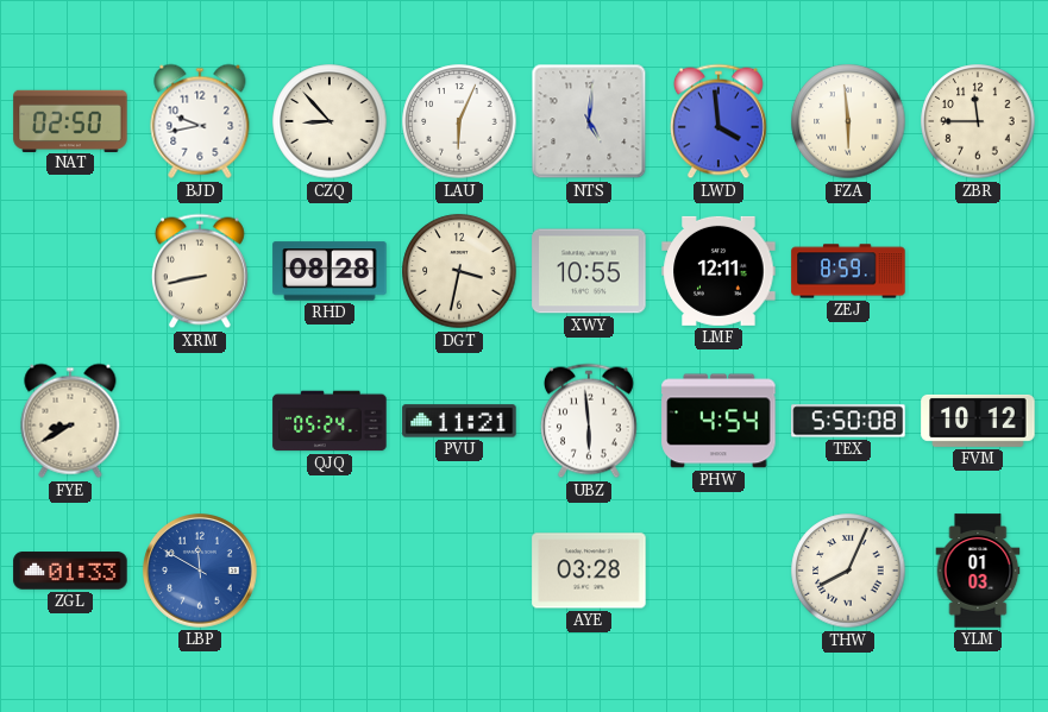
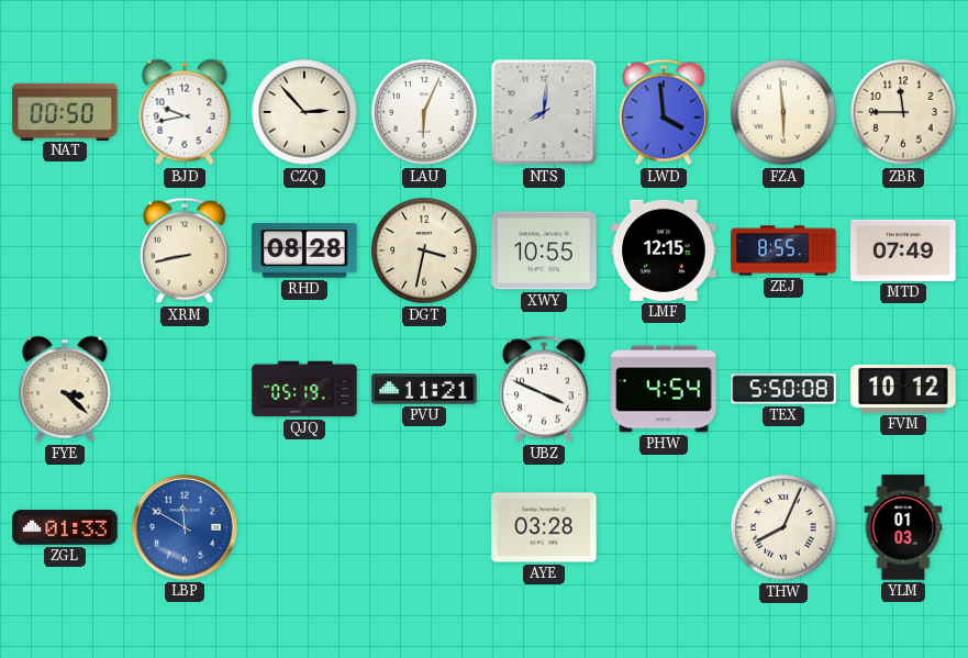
NAT: 02:50 -> 00:50
CZQ: 8:53 -> 2:53
NTS: 5:01 -> 8:01
LMF: 12:11 -> 12:15
ZEJ: 8:59 -> 8:55
MTD: none -> 07:49
FYE: 8:40 -> 3:22
QJQ: 05:24 -> 05:19
UBZ: 5:59 -> 3:49
